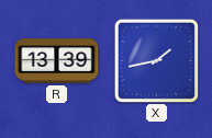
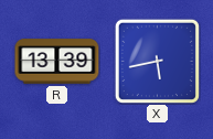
X: 1:43 -> 5:43
